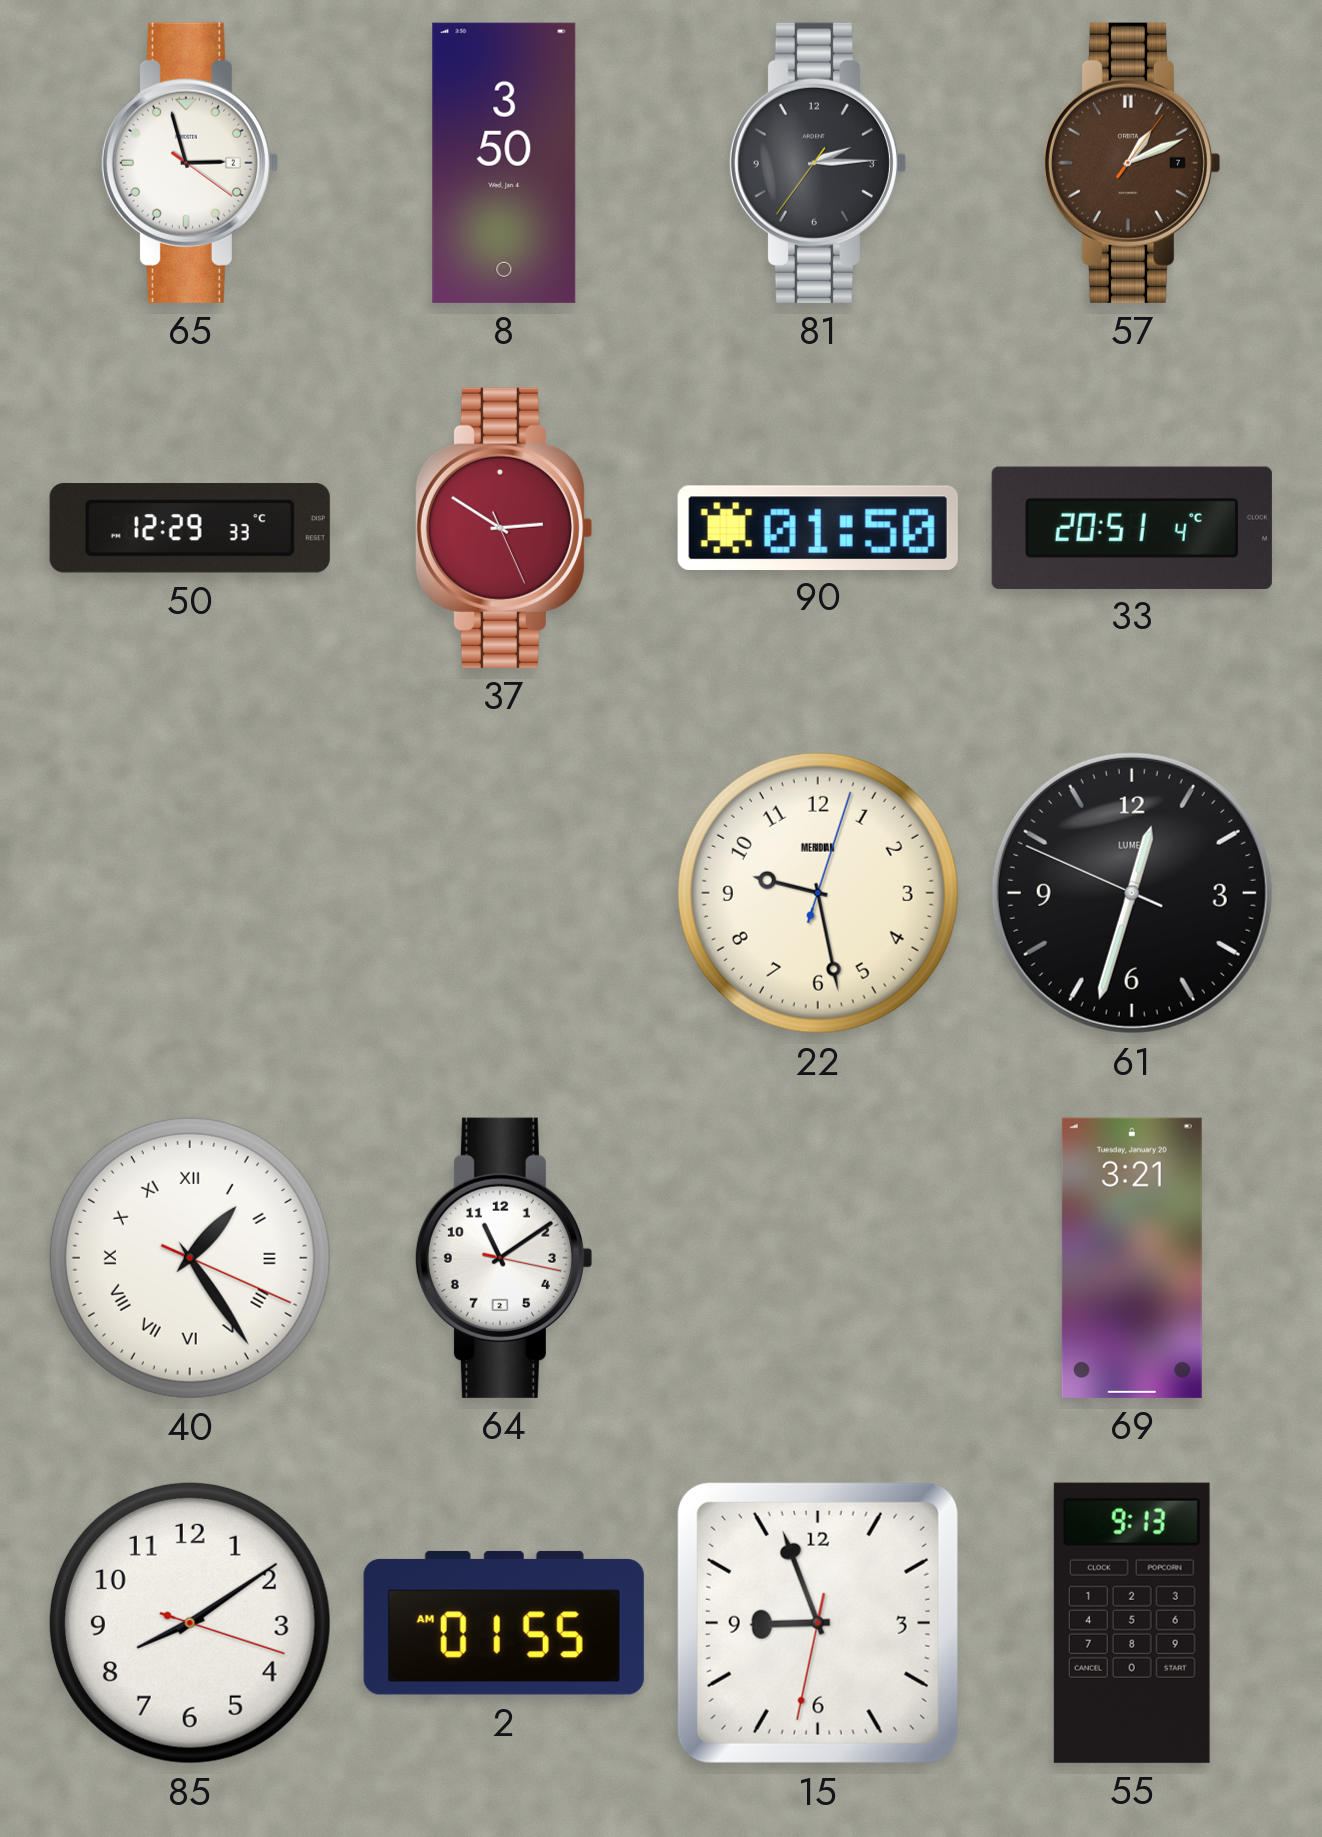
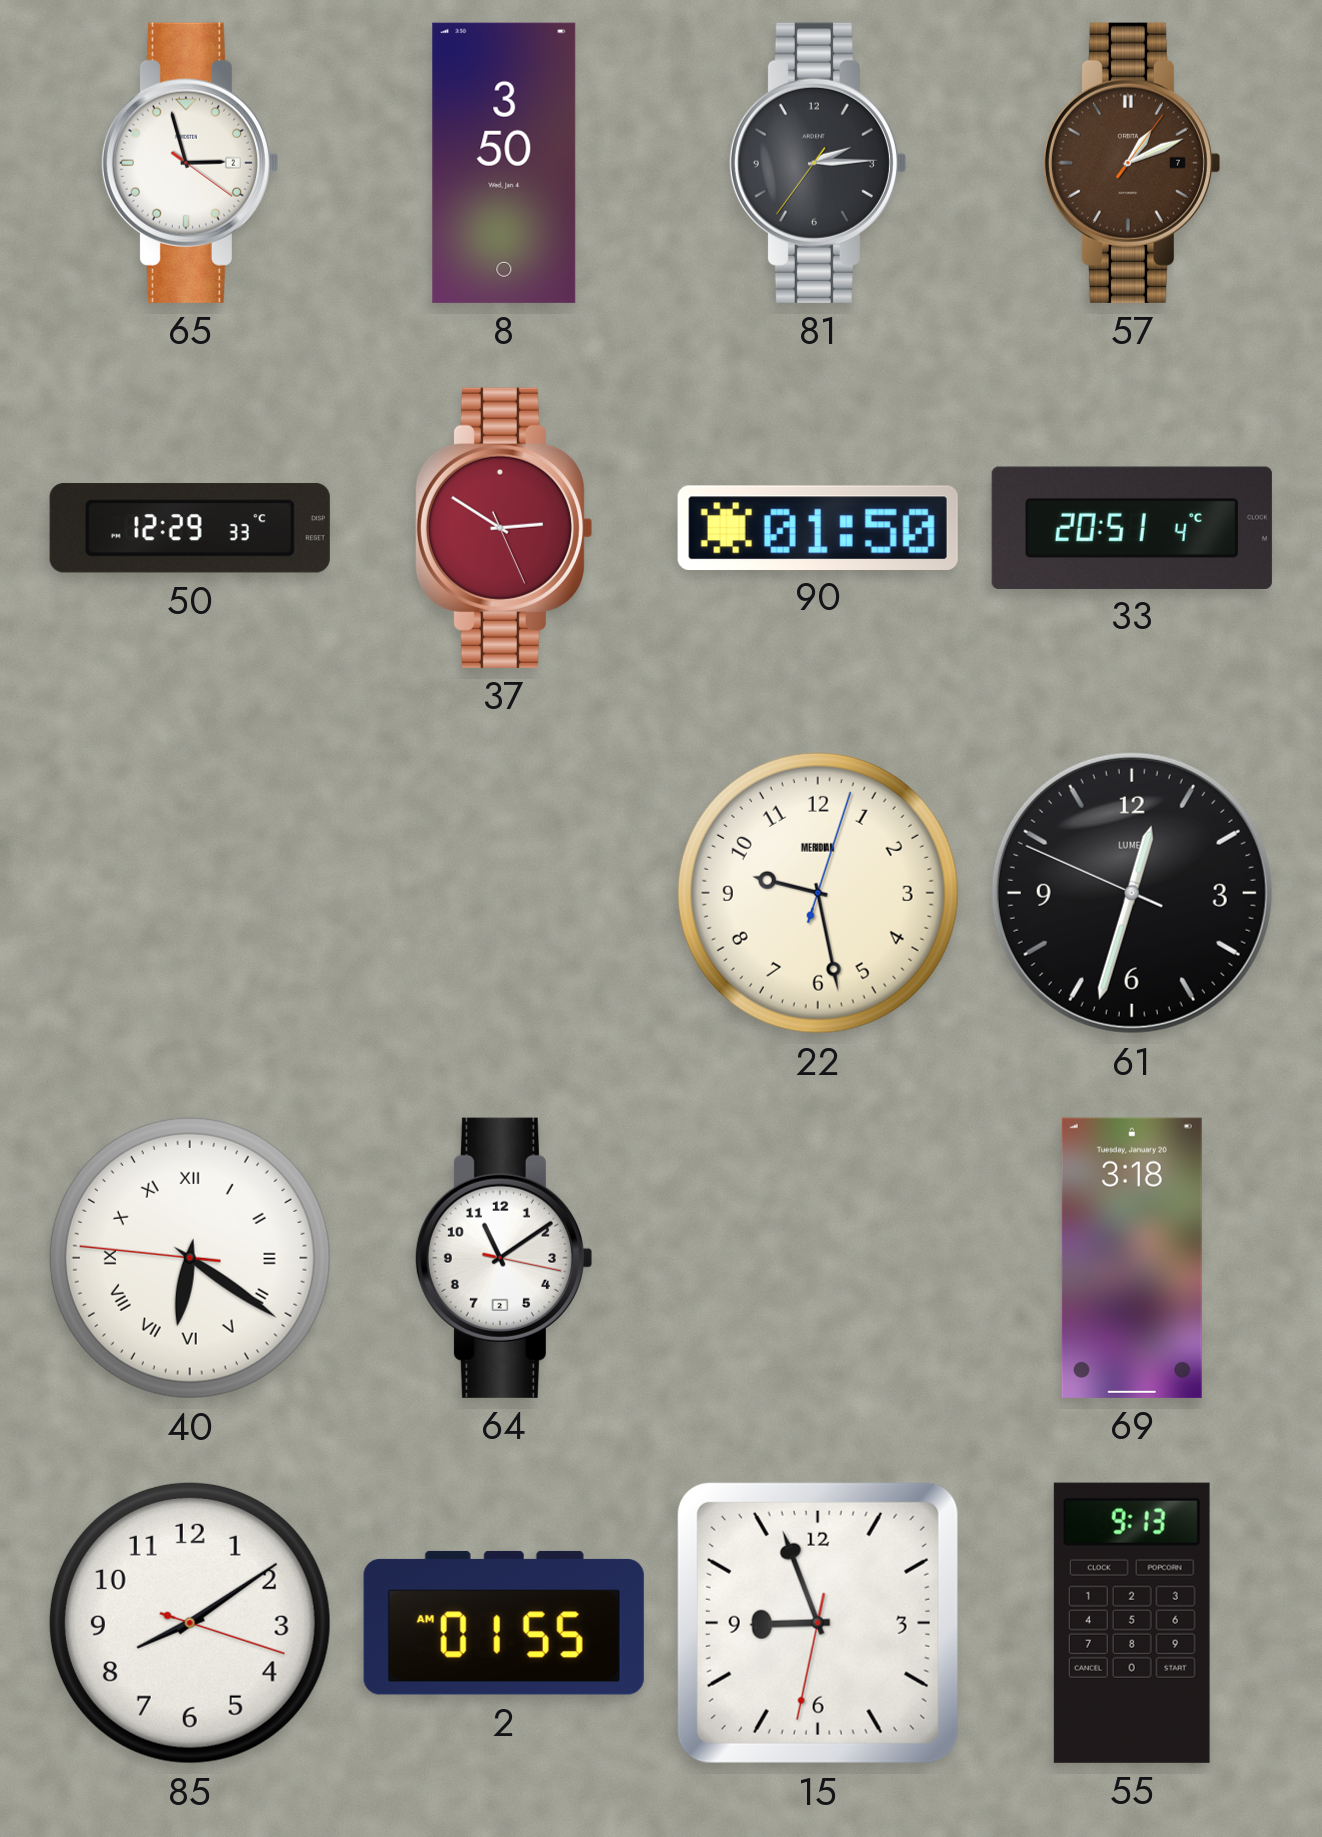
40: 1:24 -> 6:20
69: 3:21 -> 3:18
